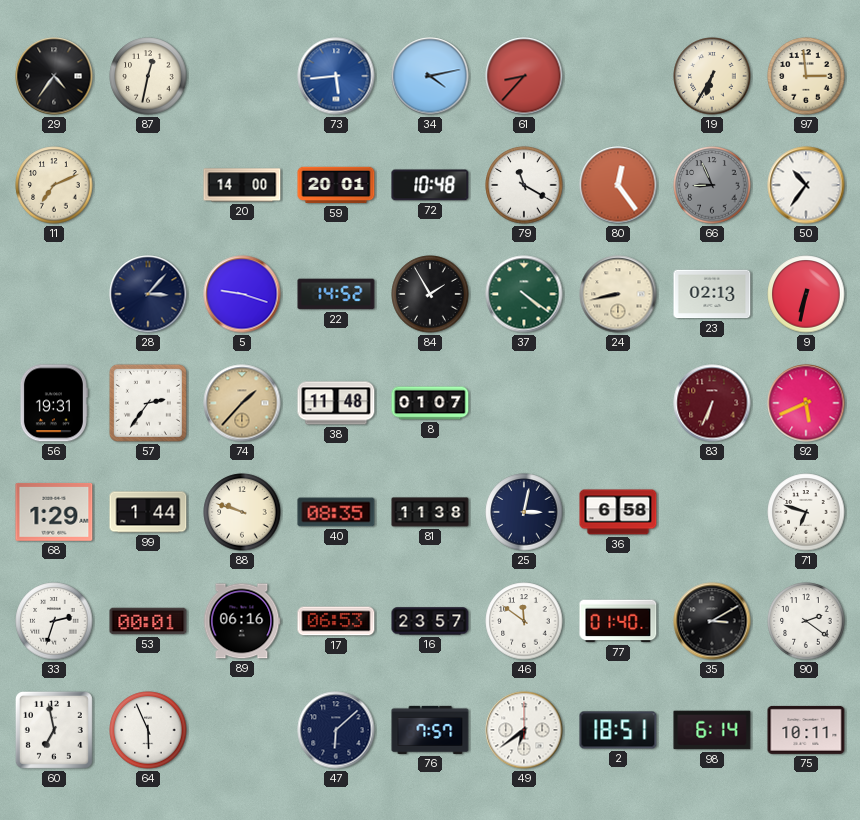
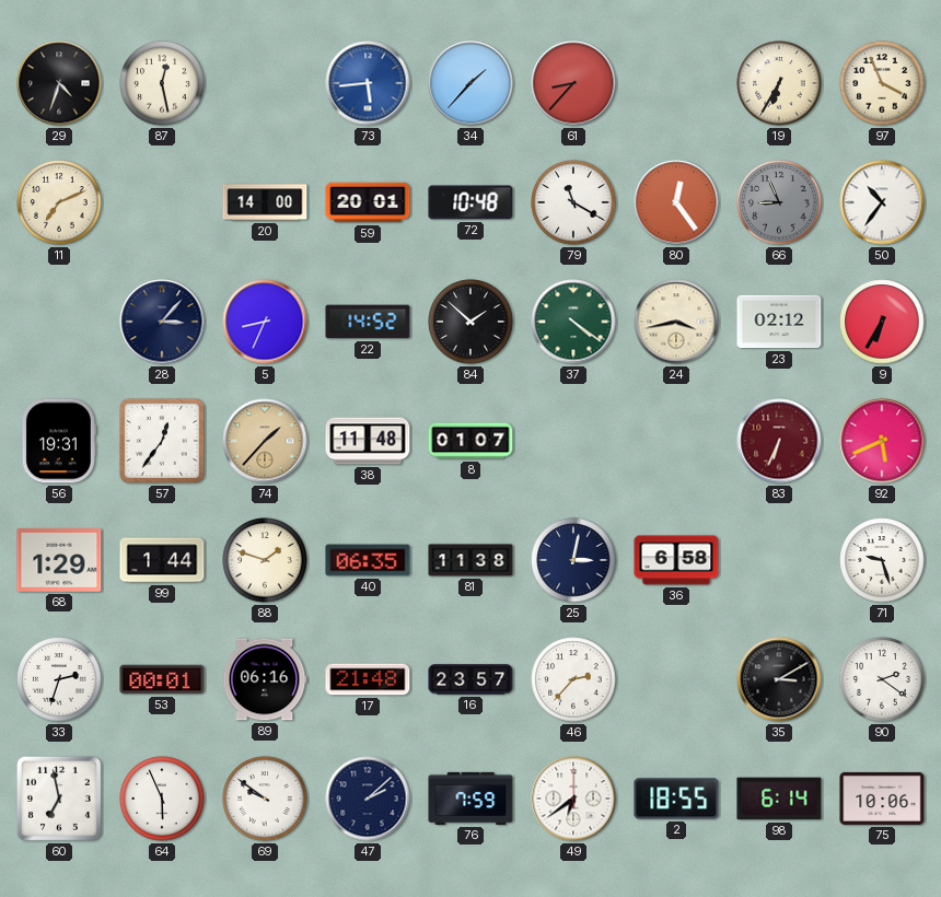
29: 4:36 -> 4:33
87: 12:32 -> 12:28
34: 4:13 -> 1:37
97: 2:59 -> 3:56
5: 9:18 -> 8:34
84: 1:55 -> 1:52
24: 8:43 -> 3:43
23: 02:13 -> 02:12
9: 6:32 -> 6:35
57: 2:36 -> 12:36
88: 9:48 -> 1:48
40: 08:35 -> 06:35
71: 6:48 -> 9:27
17: 06:53 -> 21:48
46: 11:51 -> 2:37
77: 01:40 -> none
69: none -> 9:51
47: 6:08 -> 2:08
76: 7:57 -> 7:59
2: 18:51 -> 18:55
75: 10:11 -> 10:06
